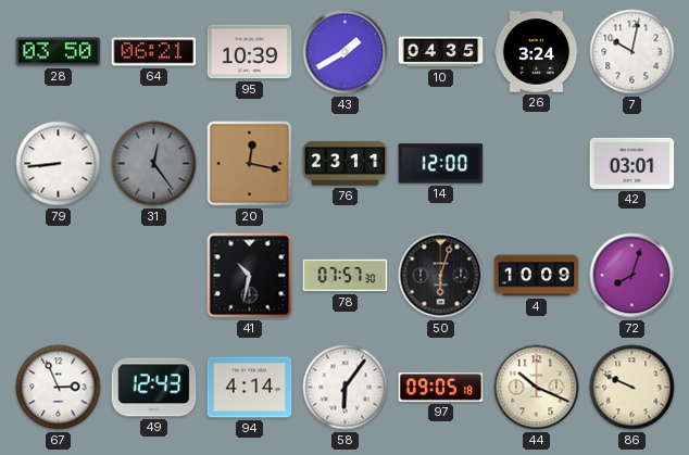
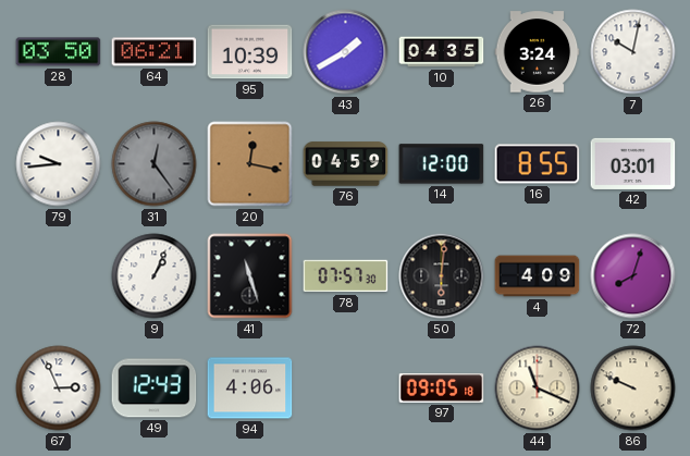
79: 8:44 -> 9:44
76: 23:11 -> 04:59
16: none -> 8:55
9: none -> 1:04
41: 10:32 -> 11:27
50: 6:03 -> 6:01
4: 10:09 -> 4:09
94: 4:14 -> 4:06
58: 6:06 -> none
44: 10:19 -> 11:19
